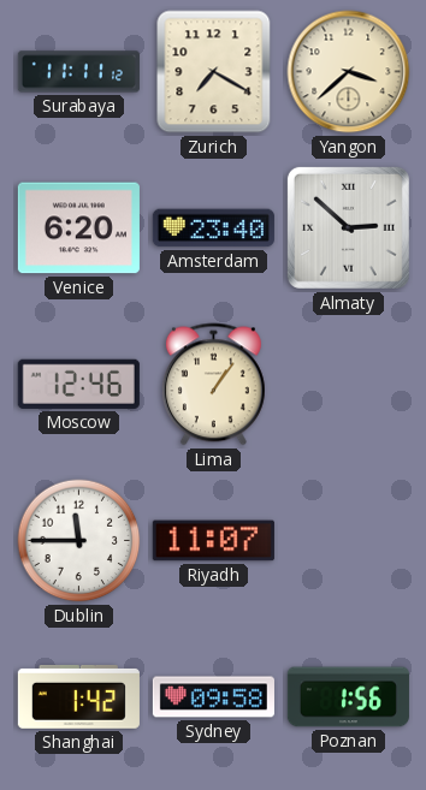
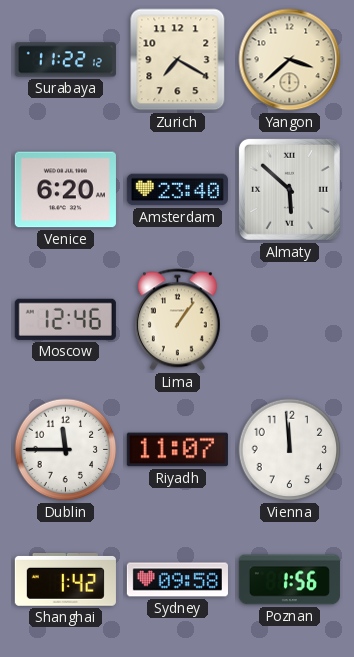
Surabaya: 11:11 -> 11:22
Almaty: 2:52 -> 5:52
Vienna: none -> 11:59
